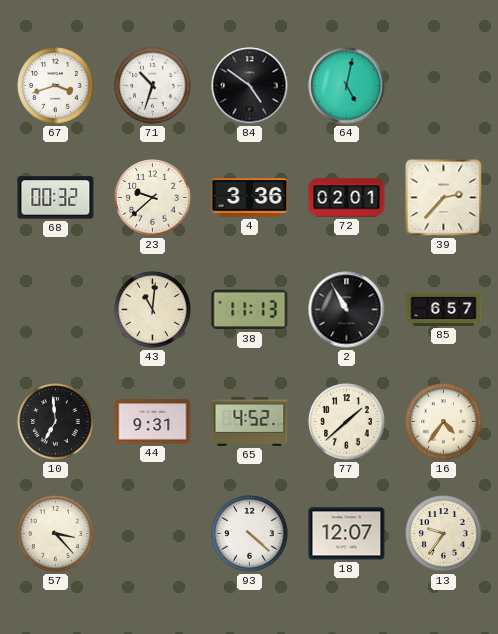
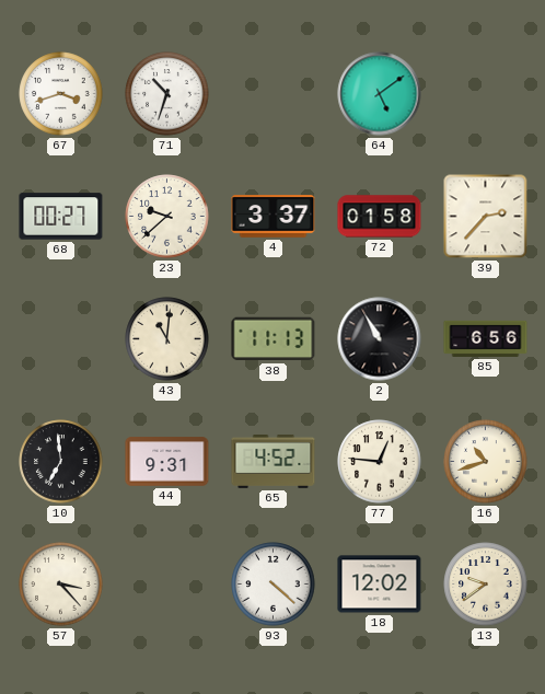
84: 4:51 -> none
64: 5:02 -> 5:09
68: 00:32 -> 00:27
4: 3:36 -> 3:37
72: 02:01 -> 01:58
85: 6:57 -> 6:56
77: 1:38 -> 12:46
16: 4:36 -> 10:42
18: 12:07 -> 12:02
13: 9:36 -> 9:39
